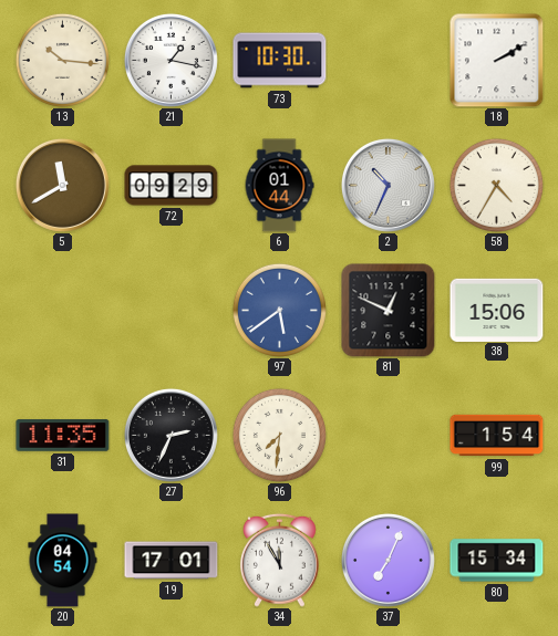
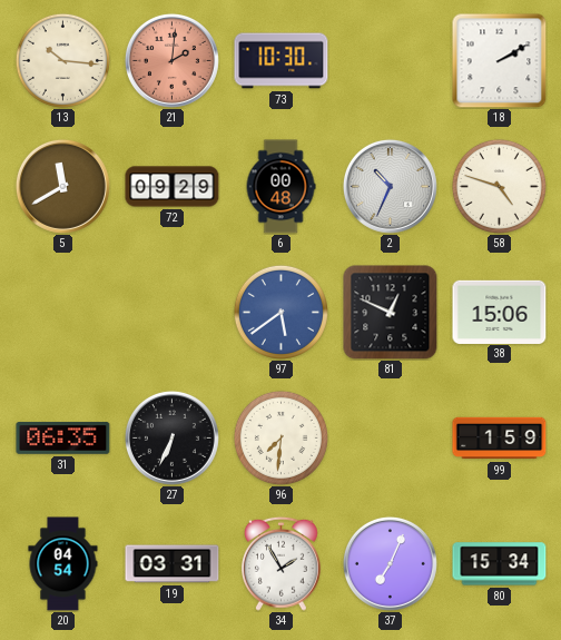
21: 1:17 -> 2:01
21 dial: white -> salmon
6: 01:44 -> 00:48
58: 4:35 -> 4:48
31: 11:35 -> 06:35
27: 2:34 -> 6:34
99: 1:54 -> 1:59
19: 17:01 -> 03:31
34: 11:55 -> 1:55
